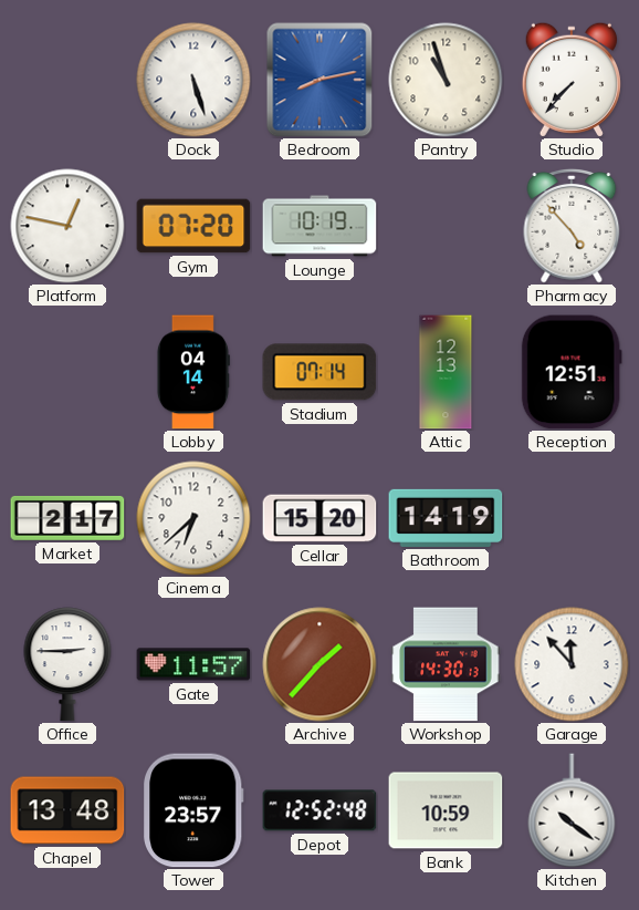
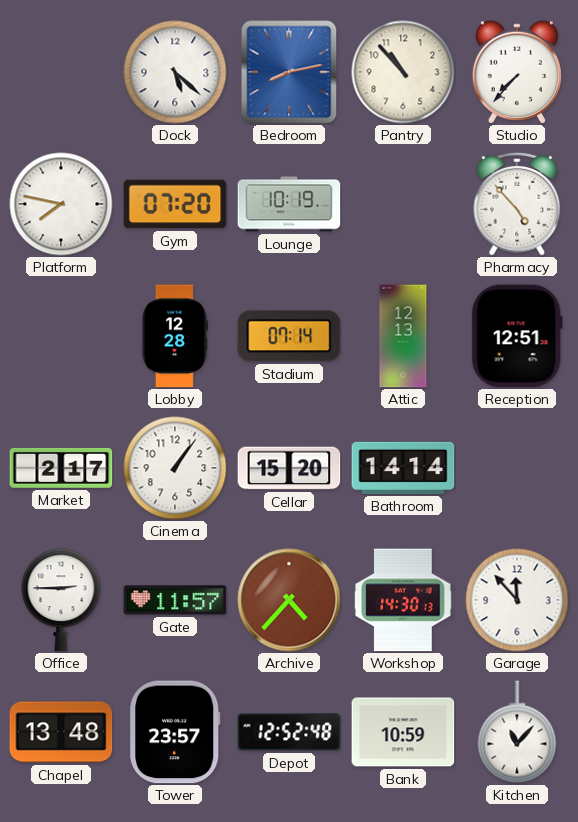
Dock: 5:27 -> 5:22
Pantry: 10:57 -> 10:53
Platform: 12:47 -> 7:47
Lobby: 04:14 -> 12:28
Cinema: 6:38 -> 1:06
Bathroom: 14:19 -> 14:14
Archive: 1:37 -> 4:37
Kitchen: 10:21 -> 11:07
